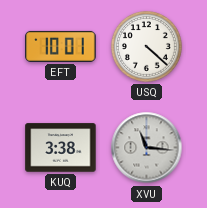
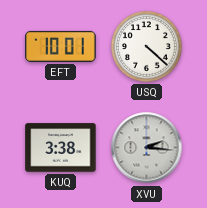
XVU: 11:16 -> 2:16
